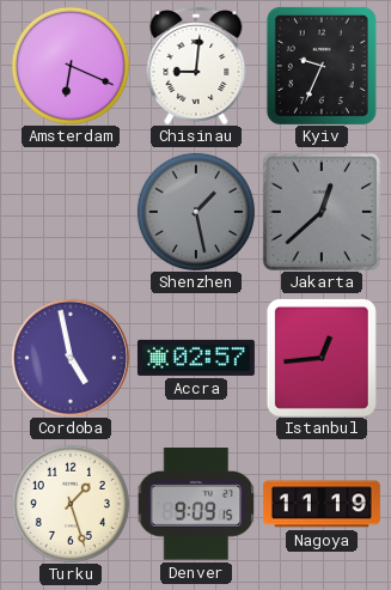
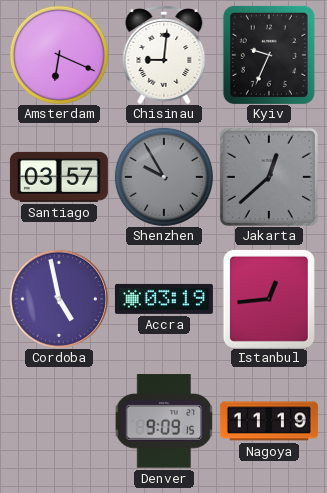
Santiago: none -> 03:57
Shenzhen: 1:28 -> 9:55
Accra: 02:57 -> 03:19
Turku: 1:27 -> none
